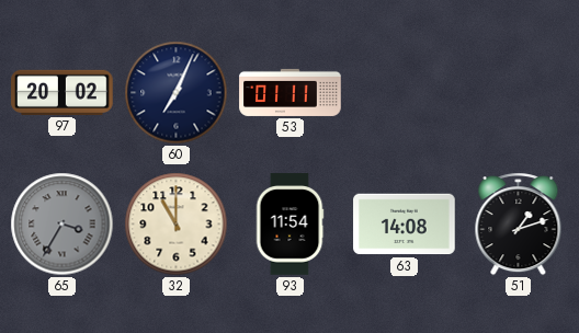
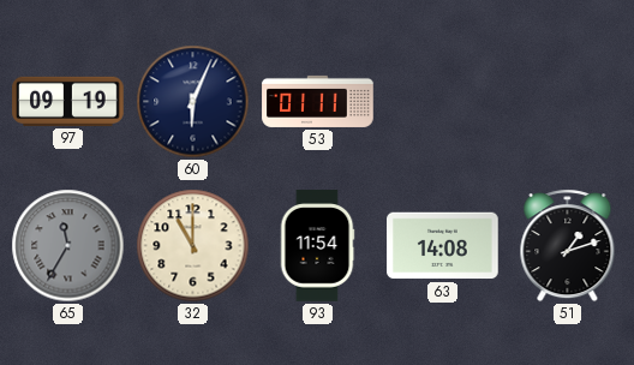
97: 20:02 -> 09:19
60: 7:04 -> 6:04
65: 3:35 -> 11:35
